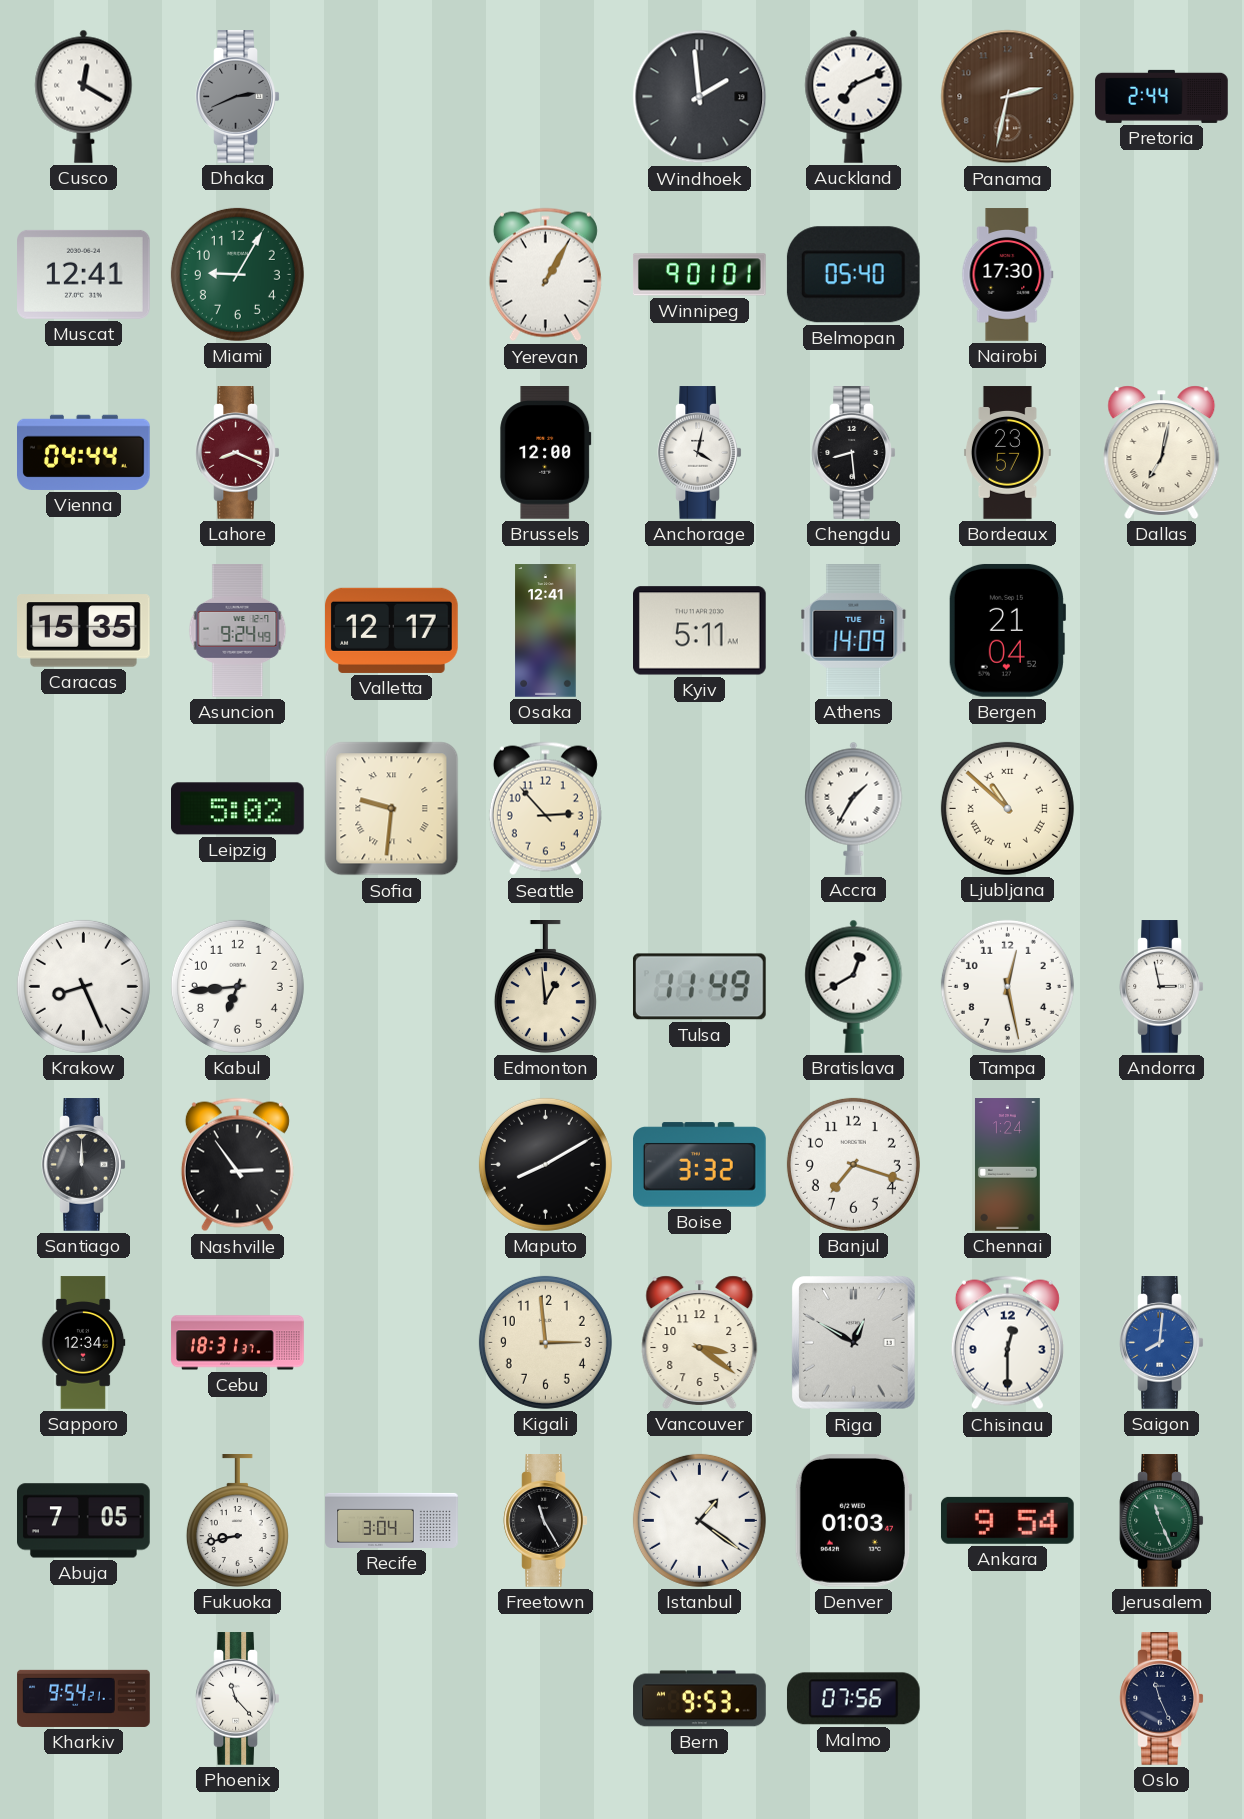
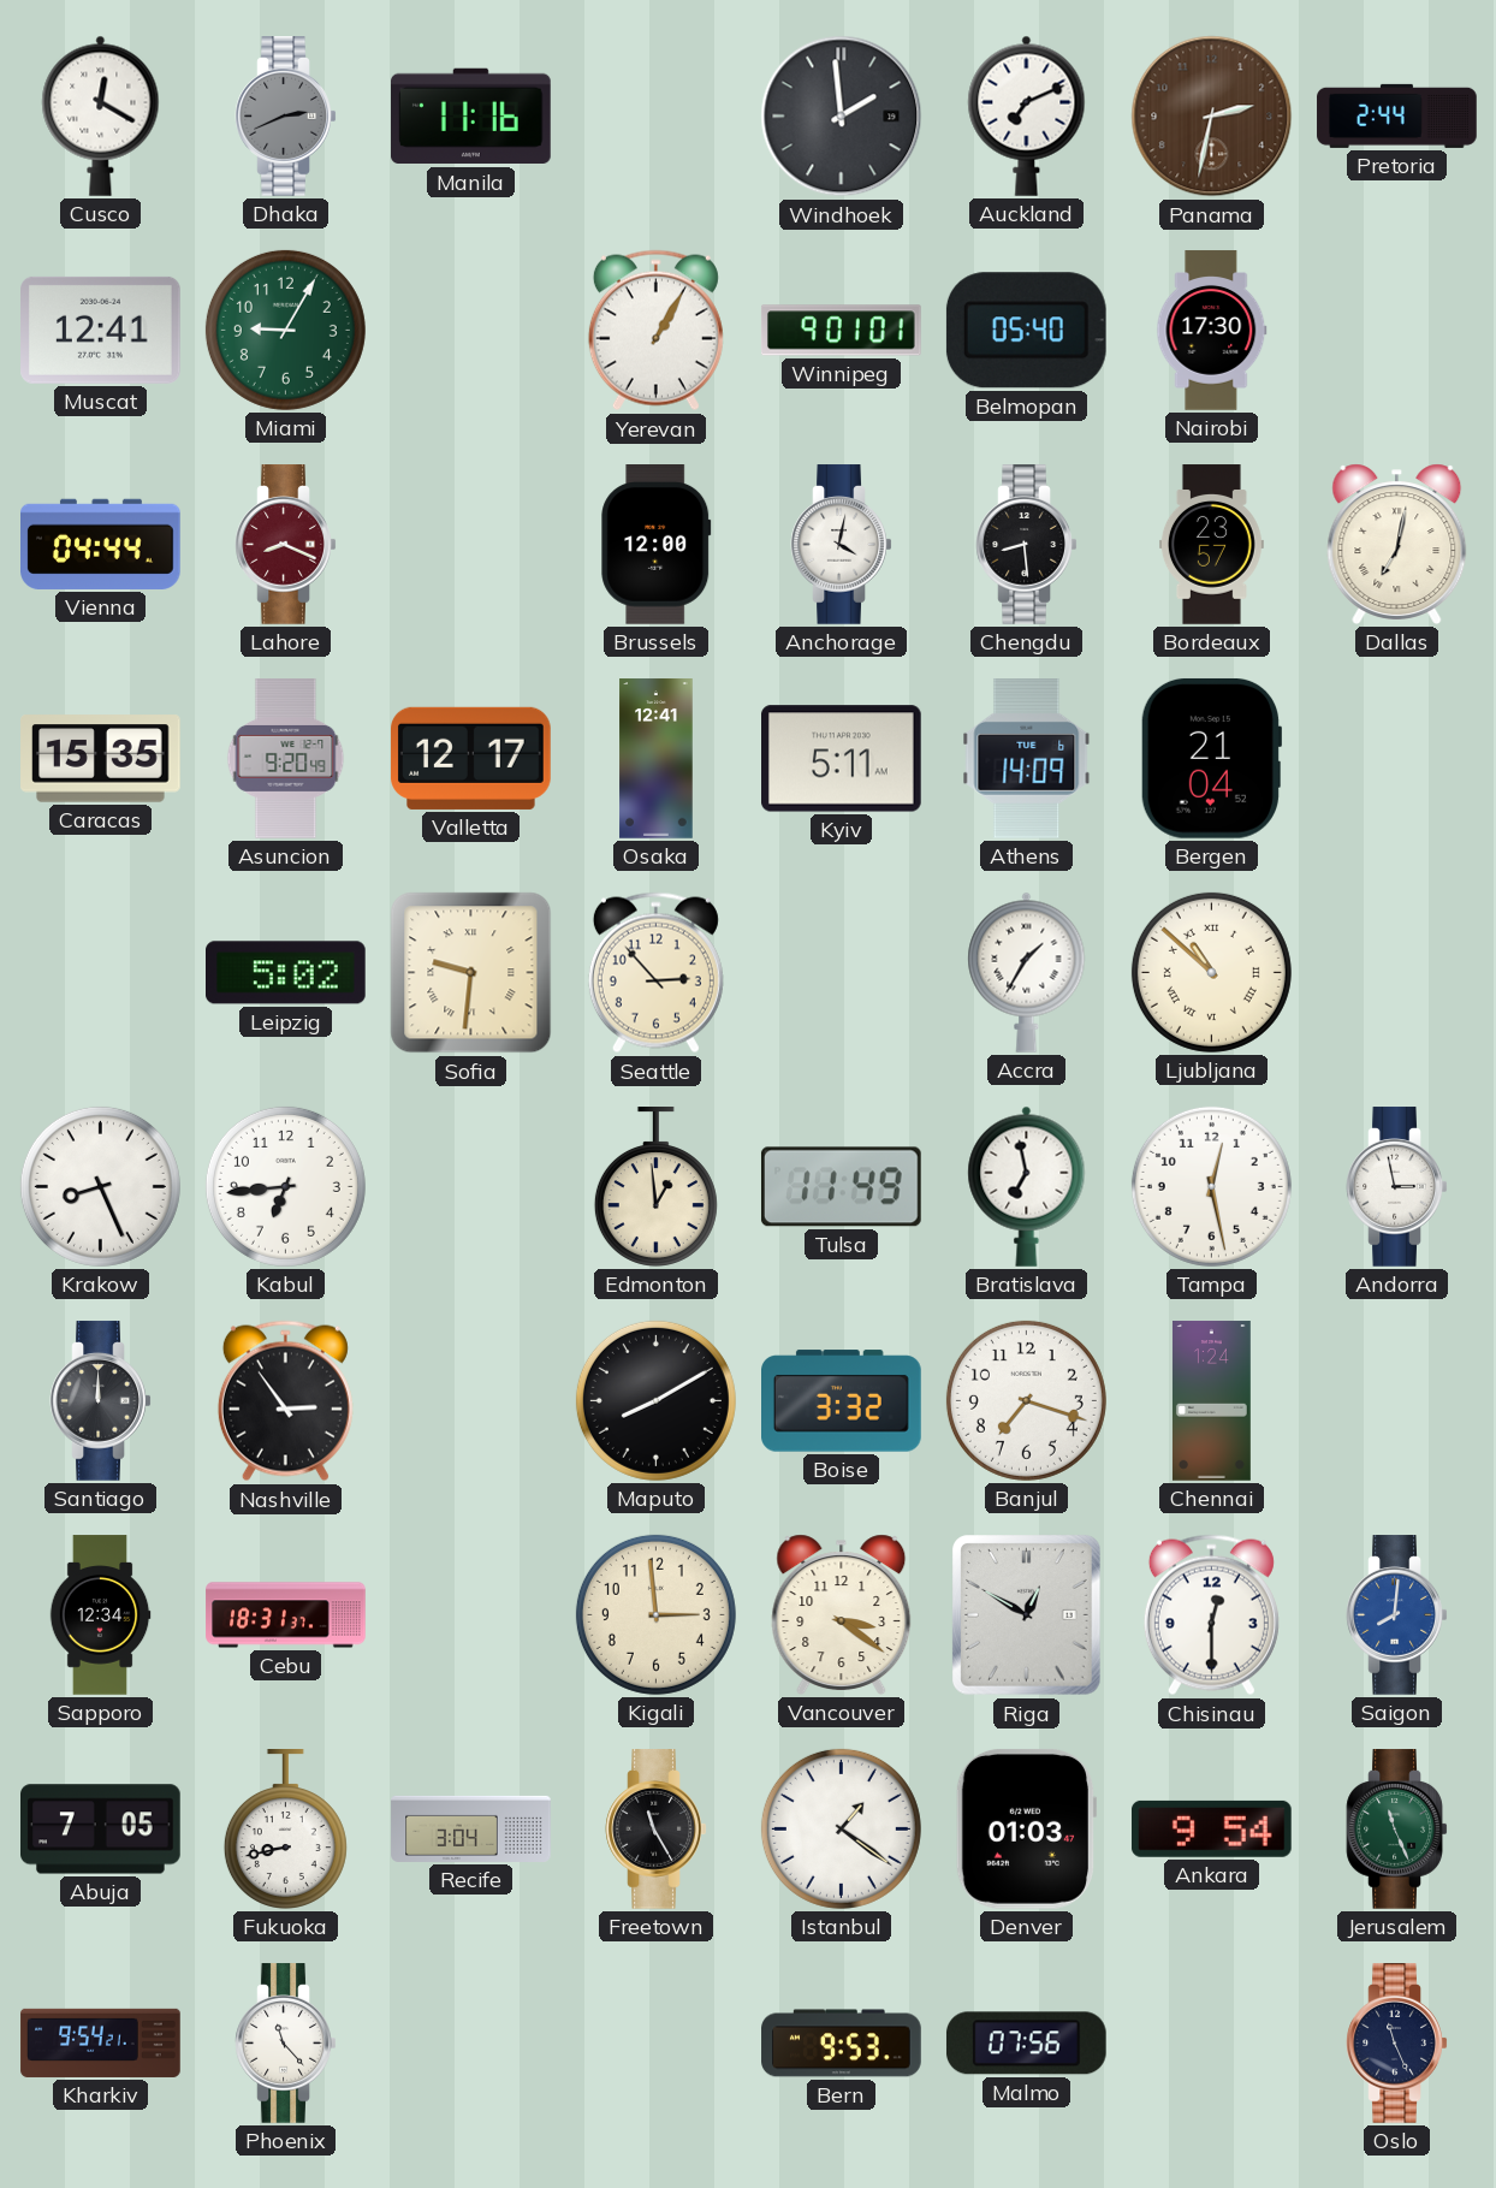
Manila: none -> 11:16
Asuncion: 9:24 -> 9:20
Bratislava: 12:40 -> 6:58
